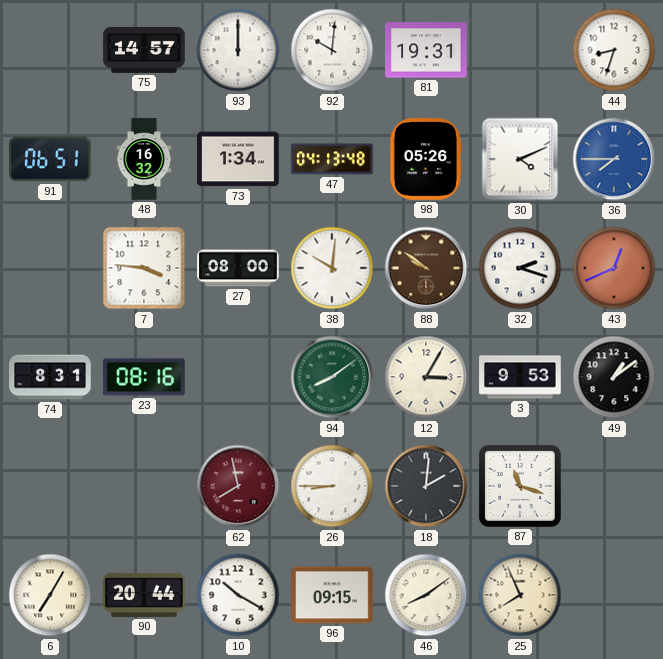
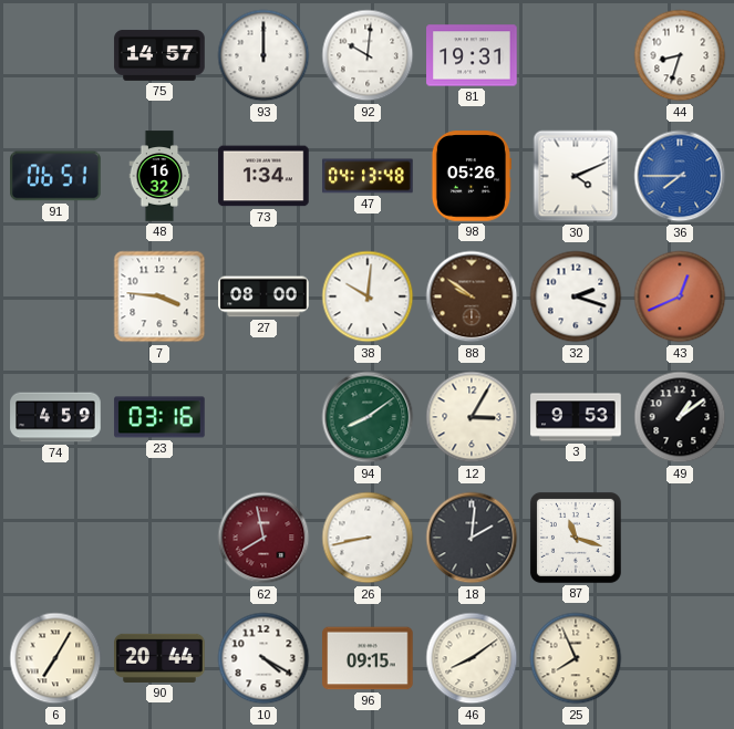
74: 8:31 -> 4:59
23: 08:16 -> 03:16
26: 8:45 -> 8:43
10: 10:20 -> 4:20
